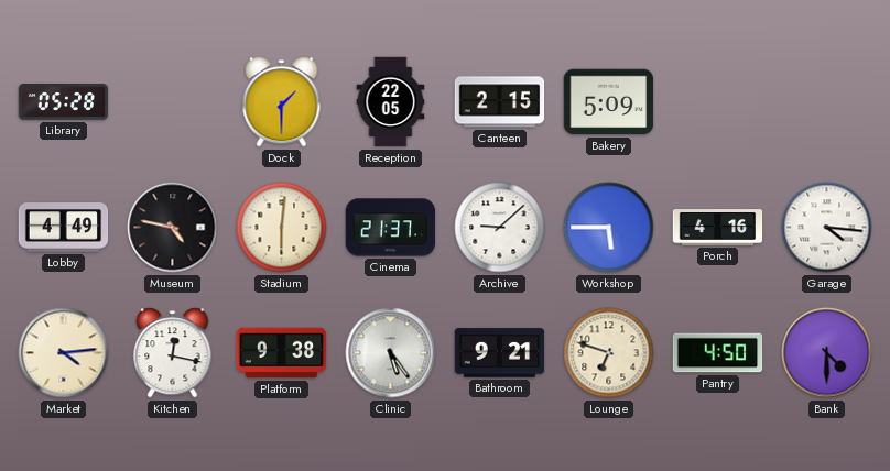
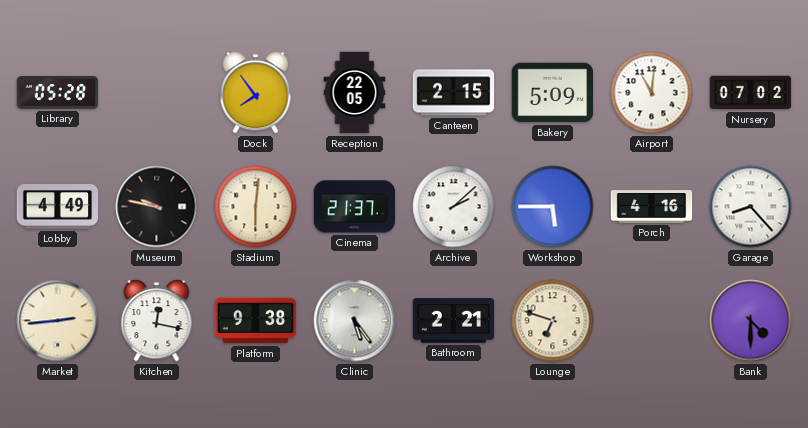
Dock: 1:30 -> 7:54
Airport: none -> 11:01
Nursery: none -> 07:02
Museum: 4:47 -> 9:47
Archive: 9:08 -> 2:08
Garage: 4:16 -> 8:23
Market: 4:14 -> 2:44
Bathroom: 9:21 -> 2:21
Pantry: 4:50 -> none
